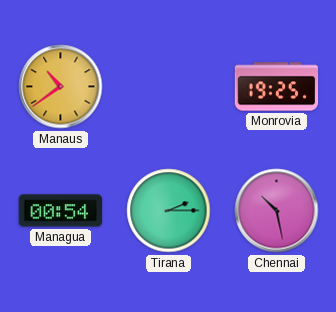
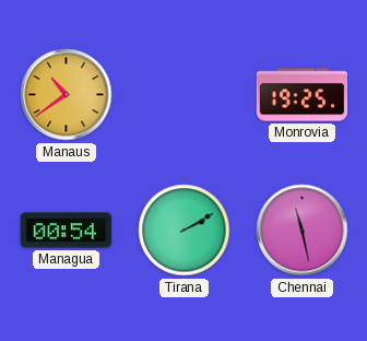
Tirana: 2:15 -> 2:10
Chennai: 10:28 -> 11:28
